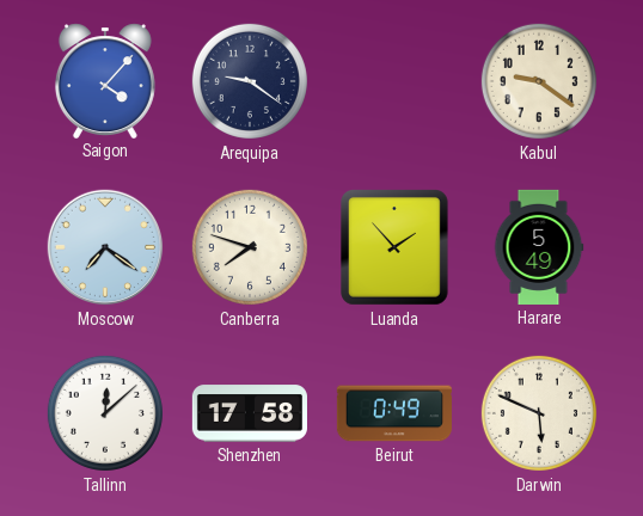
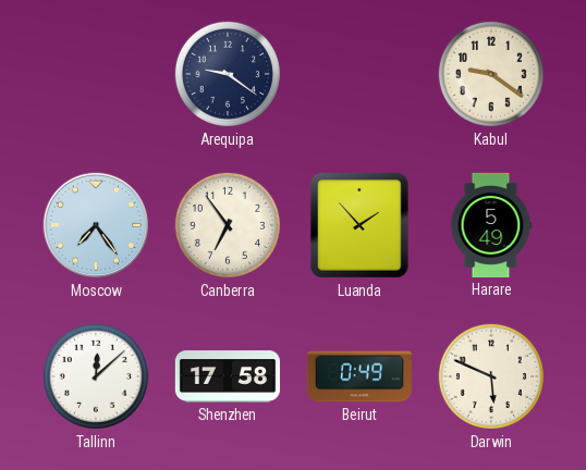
Saigon: 4:07 -> none
Moscow: 7:21 -> 7:24
Canberra: 7:48 -> 6:54
